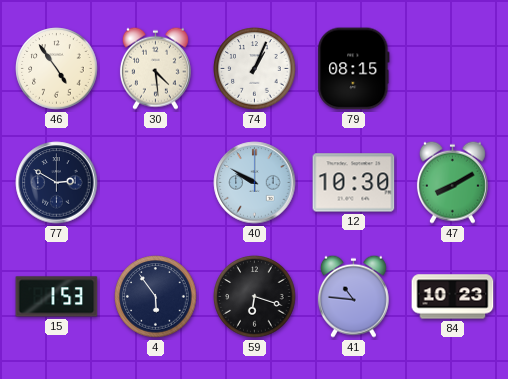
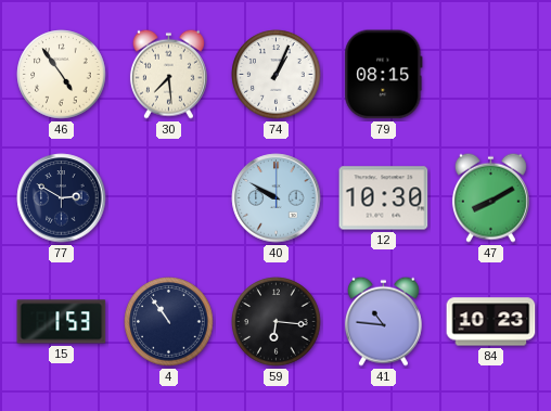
30: 4:29 -> 7:29
4: 5:54 -> 10:54
59: 6:18 -> 6:16
